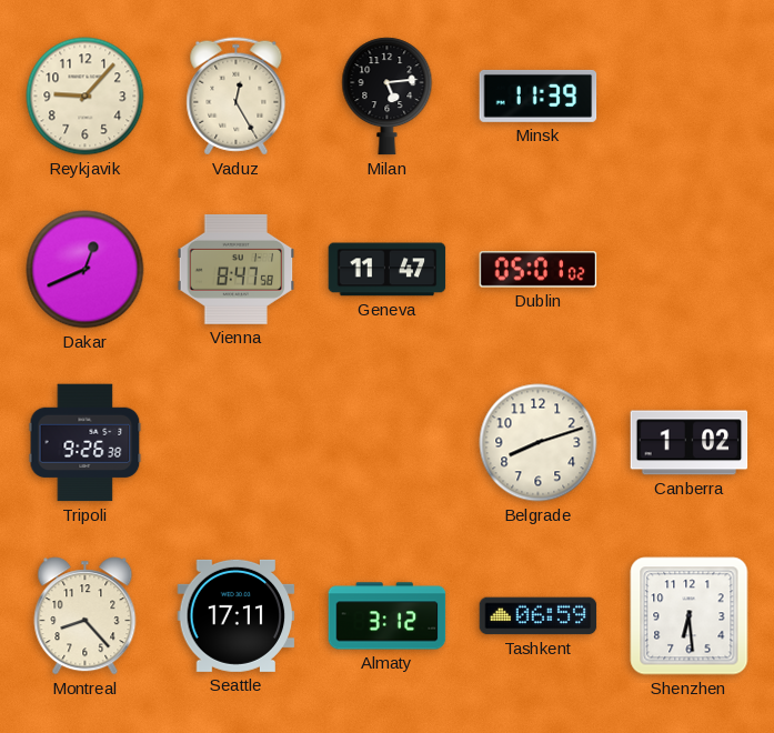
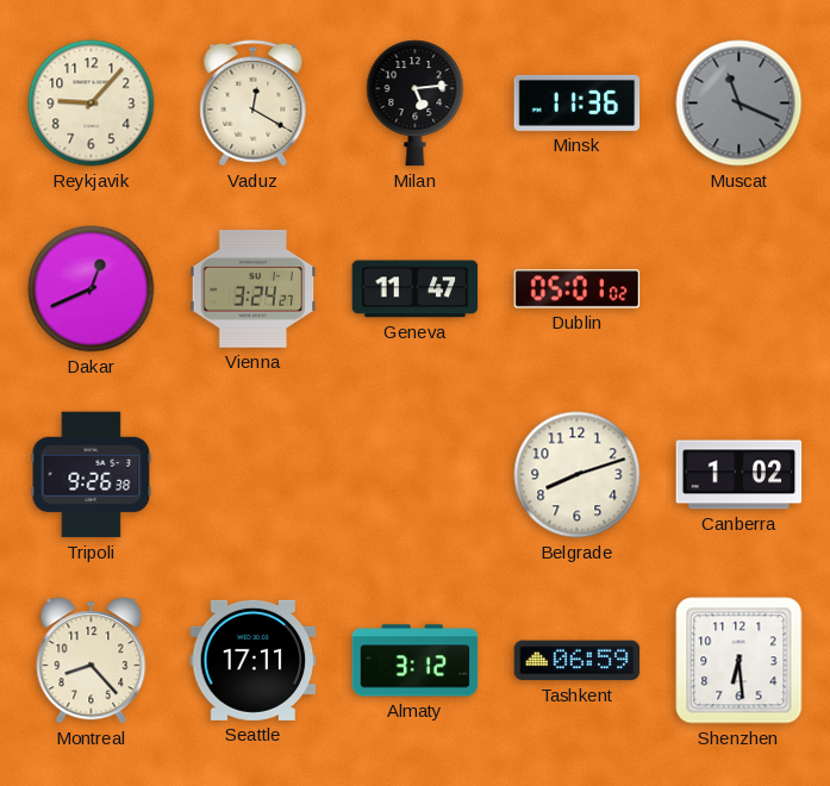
Vaduz: 12:25 -> 12:20
Minsk: 11:39 -> 11:36
Muscat: none -> 11:19
Vienna: 8:47 -> 3:24
